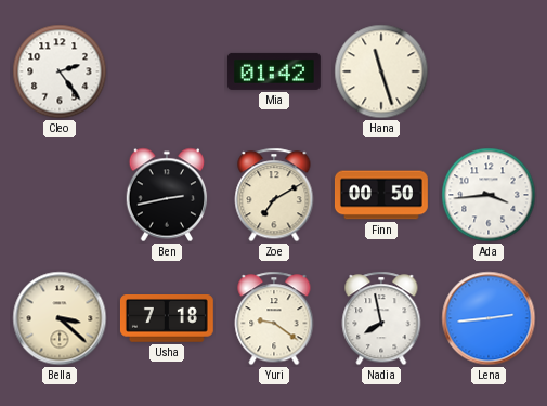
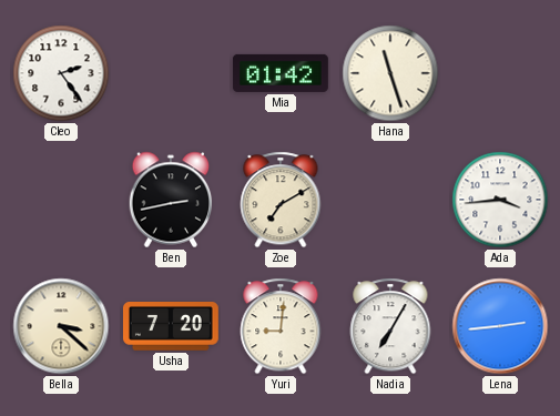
Finn: 00:50 -> none
Usha: 7:18 -> 7:20
Yuri: 9:21 -> 9:01
Nadia: 7:58 -> 7:05
